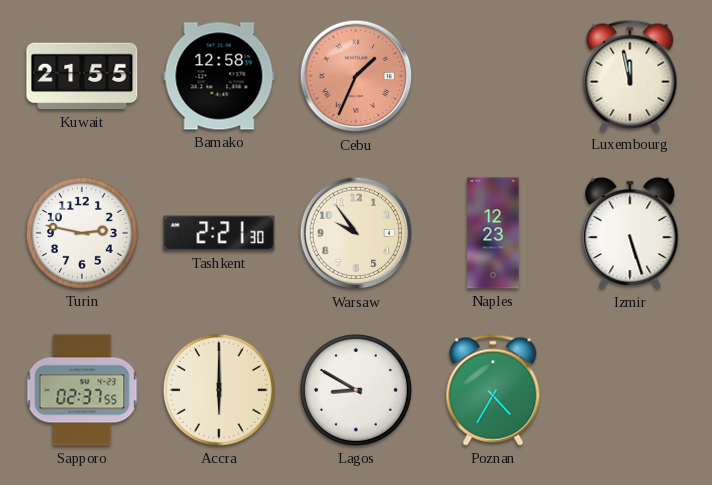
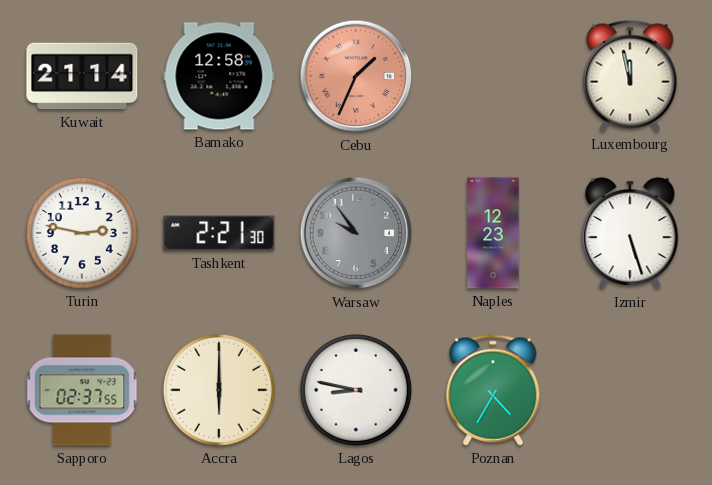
Kuwait: 21:55 -> 21:14
Warsaw dial: cream -> grey
Lagos: 8:50 -> 8:47
